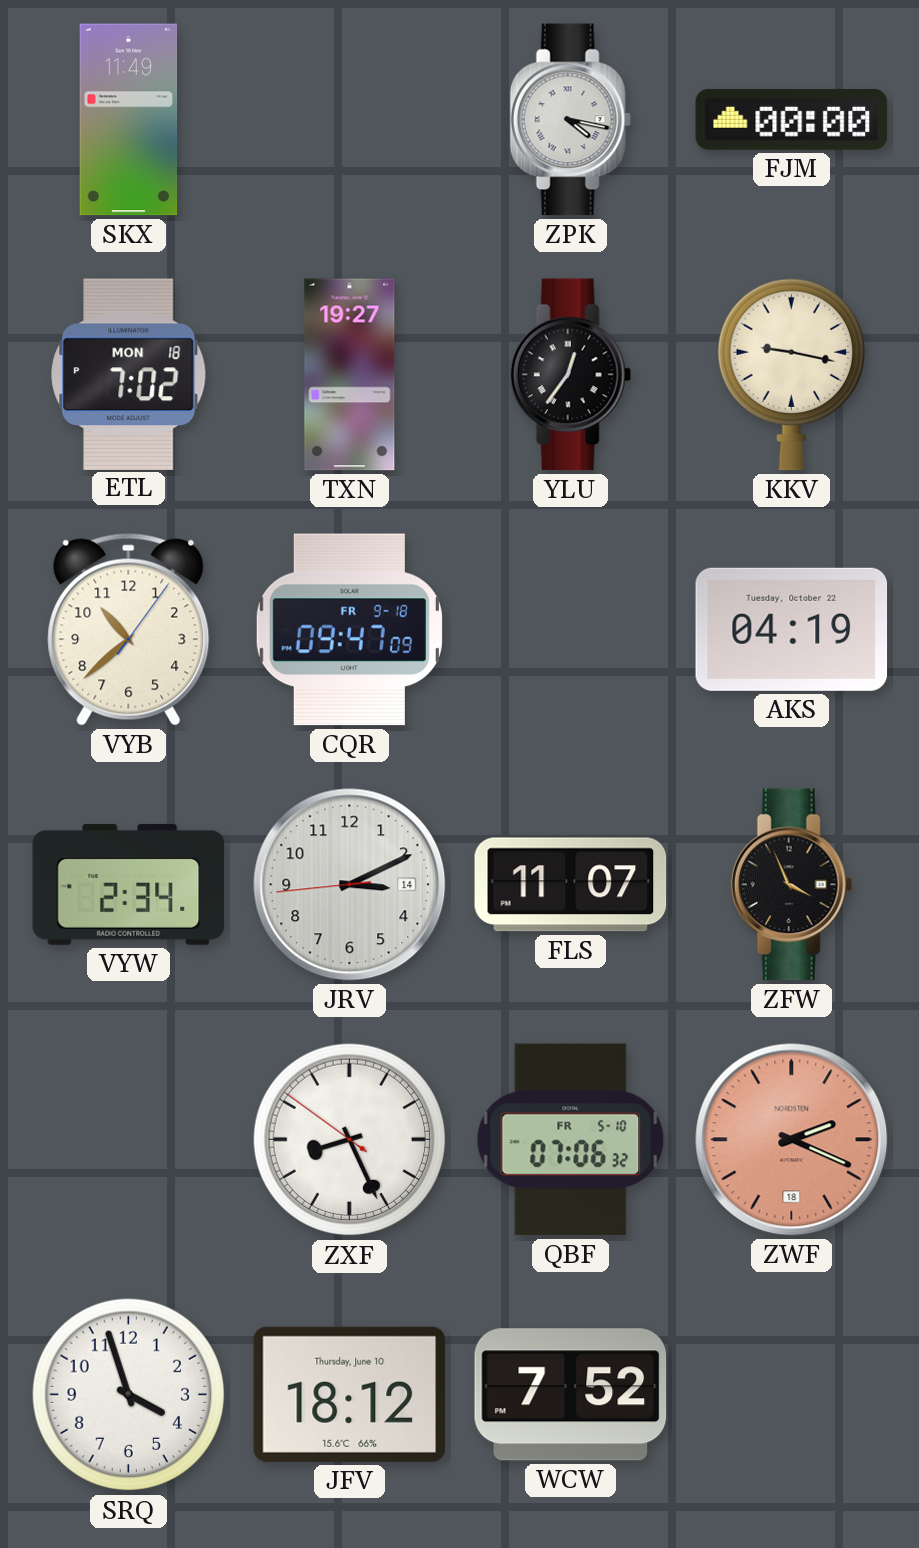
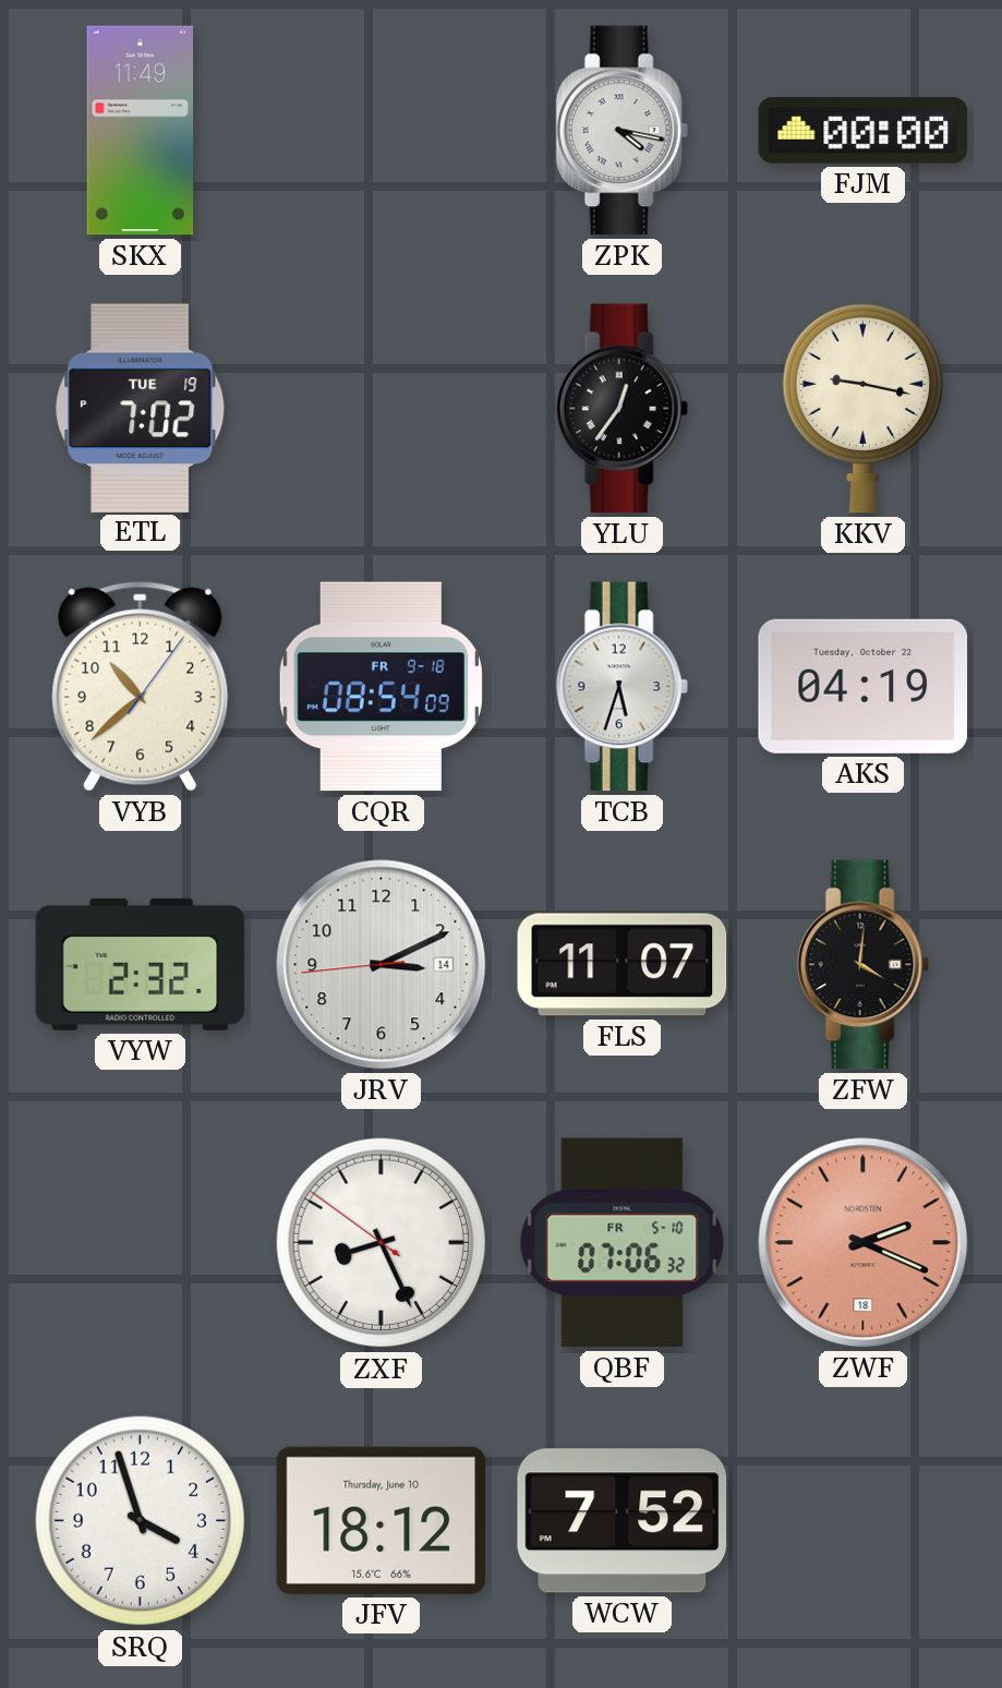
ETL date: MON 18 -> TUE 19
TXN: 19:27 -> none
CQR: 09:47 -> 08:54
TCB: none -> 5:33
VYW: 2:34 -> 2:32
ZFW: 3:56 -> 4:01
